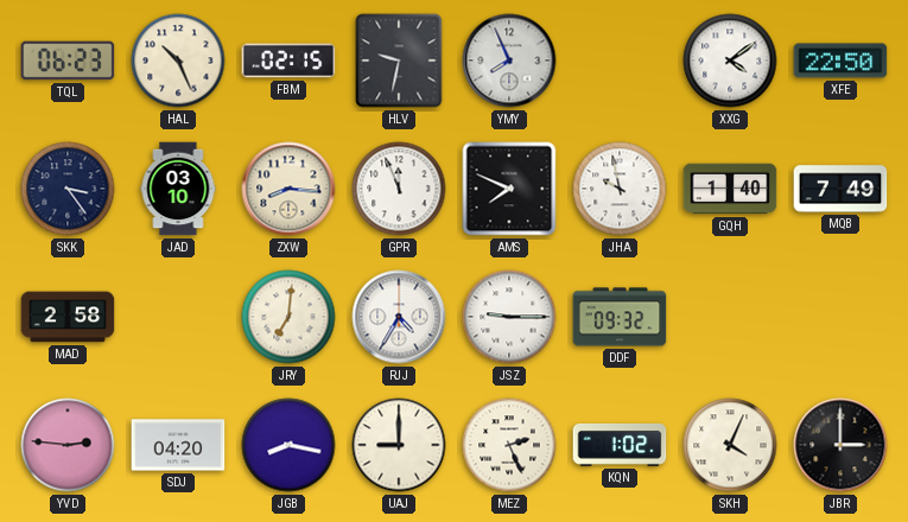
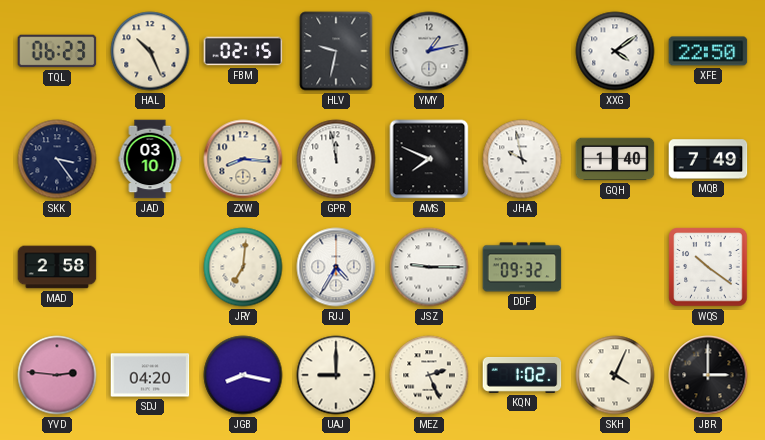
YMY: 7:56 -> 1:13
GPR: 11:56 -> 11:58
WQS: none -> 10:21
